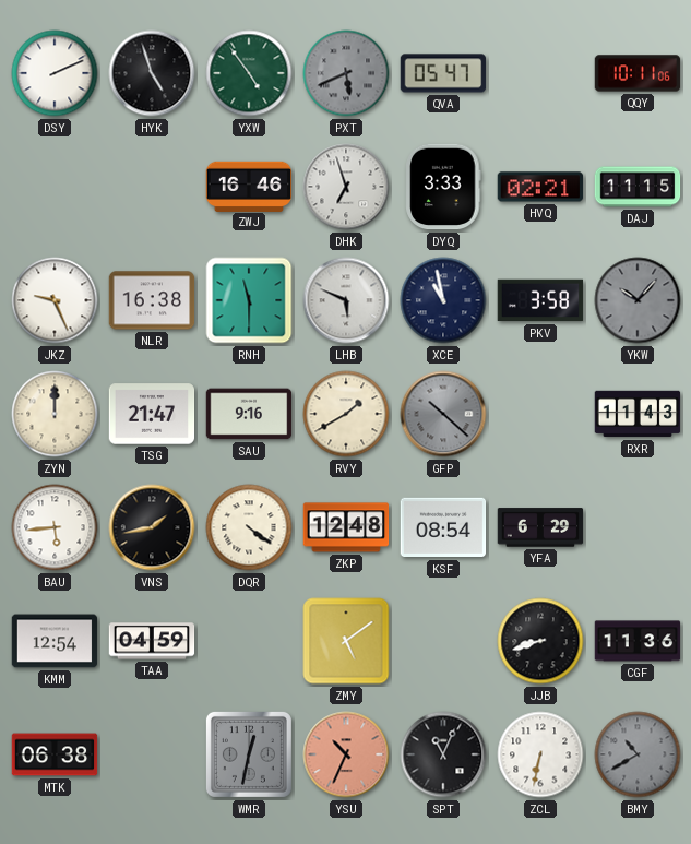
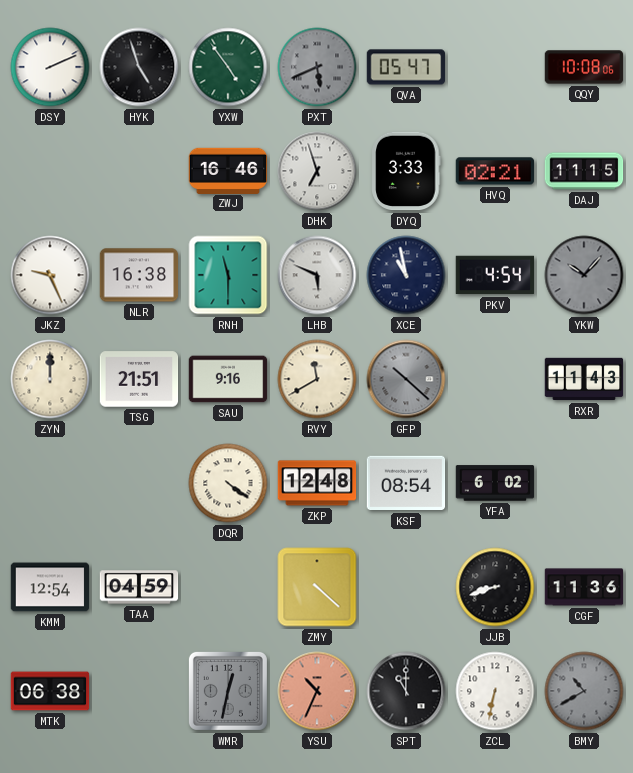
QQY: 10:11 -> 10:08
PKV: 3:58 -> 4:54
TSG: 21:47 -> 21:51
RVY: 1:40 -> 11:40
BAU: 5:44 -> none
VNS: 1:43 -> none
YFA: 6:29 -> 6:02
ZMY: 5:09 -> 4:22
SPT: 11:04 -> 11:00
